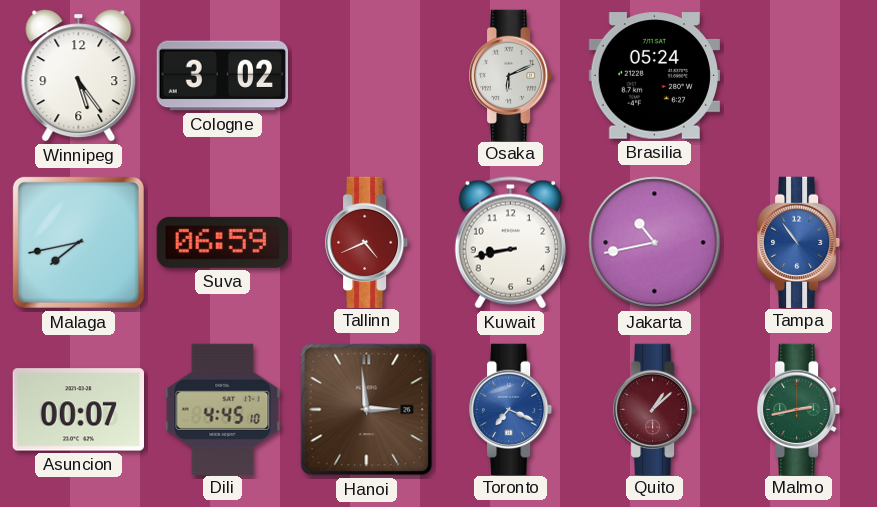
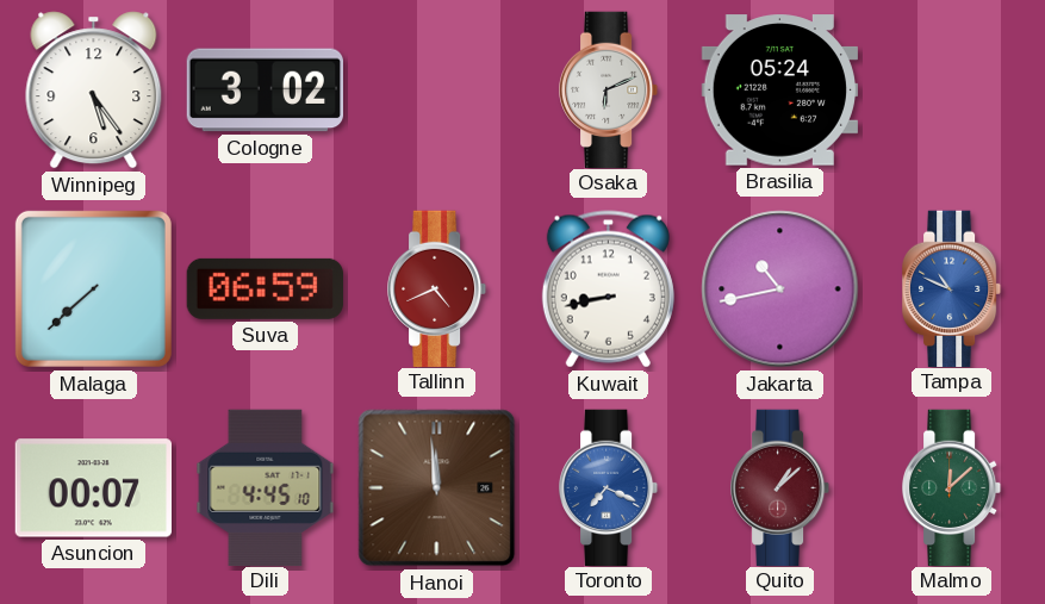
Malaga: 7:43 -> 7:38
Tampa: 10:54 -> 10:49
Hanoi: 2:59 -> 11:59
Malmo: 2:43 -> 12:08
